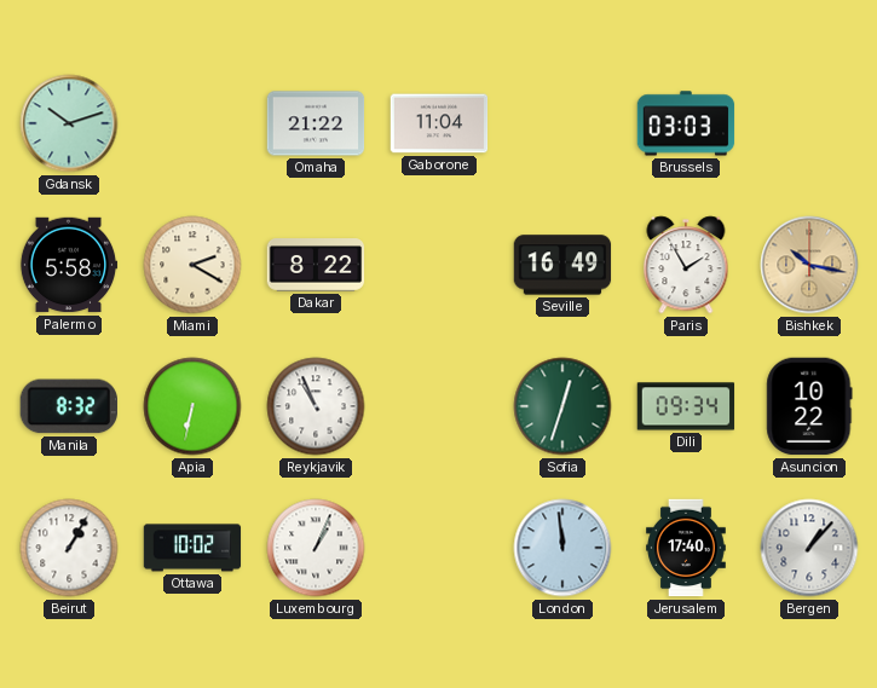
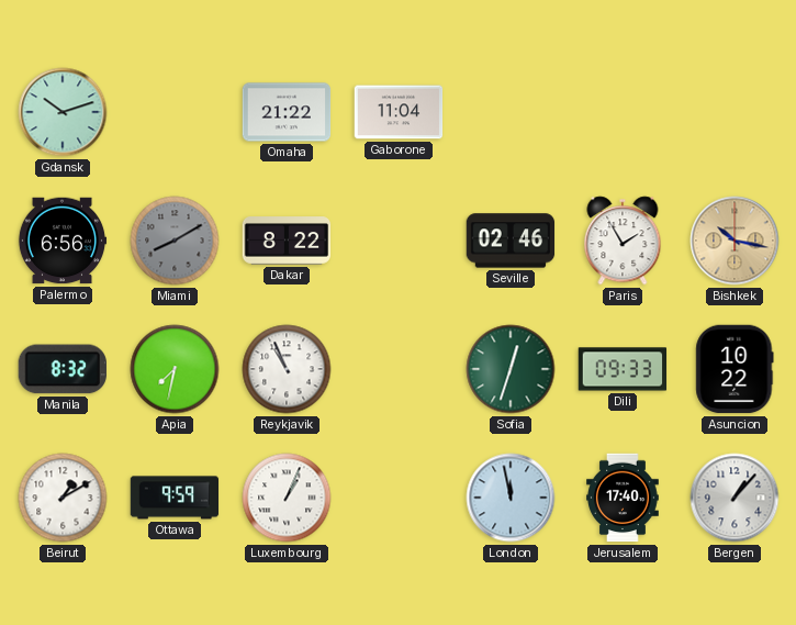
Brussels: 03:03 -> none
Palermo: 5:58 -> 6:56
Miami: 2:20 -> 8:10
Miami dial: cream -> grey
Seville: 16:49 -> 02:46
Apia: 6:32 -> 7:32
Dili: 09:34 -> 09:33
Beirut: 1:05 -> 1:10
Ottawa: 10:02 -> 9:59
London: 11:59 -> 11:58
